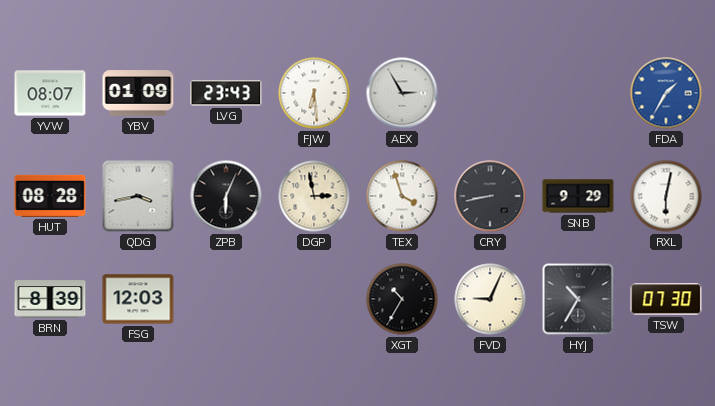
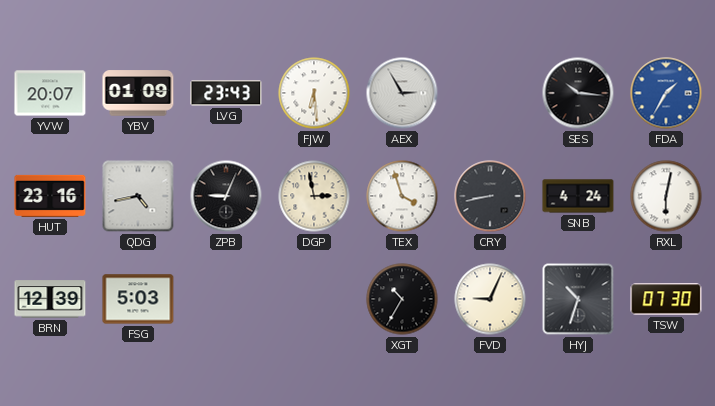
YVW: 08:07 -> 20:07
SES: none -> 10:16
HUT: 08:28 -> 23:16
QDG: 3:43 -> 4:43
ZPB: 6:04 -> 9:04
SNB: 9:29 -> 4:24
BRN: 8:39 -> 12:39
FSG: 12:03 -> 5:03
HYJ: 10:35 -> 10:33
